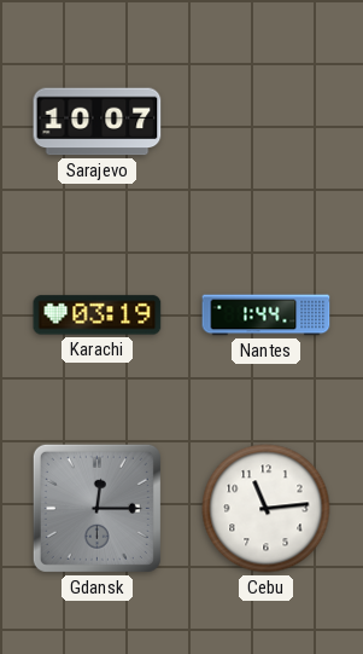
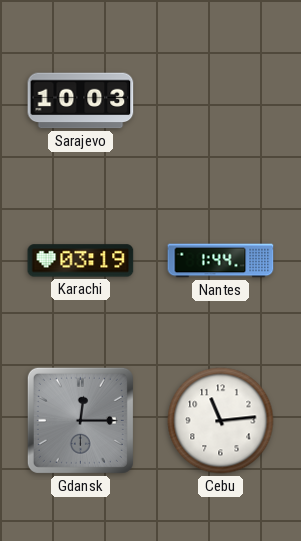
Sarajevo: 10:07 -> 10:03
